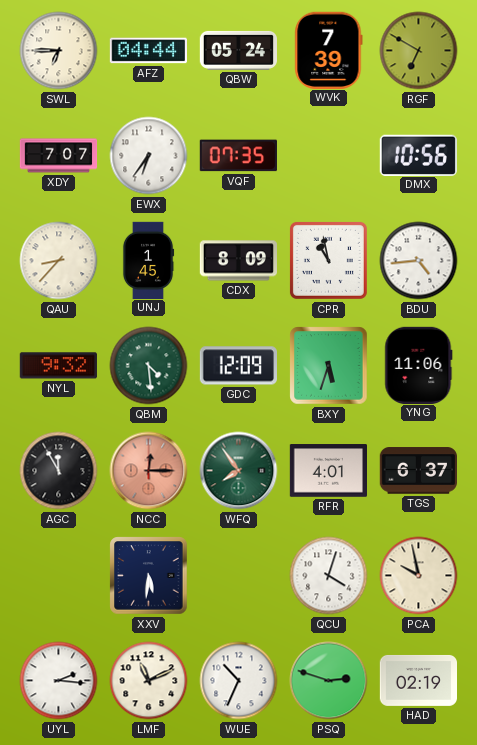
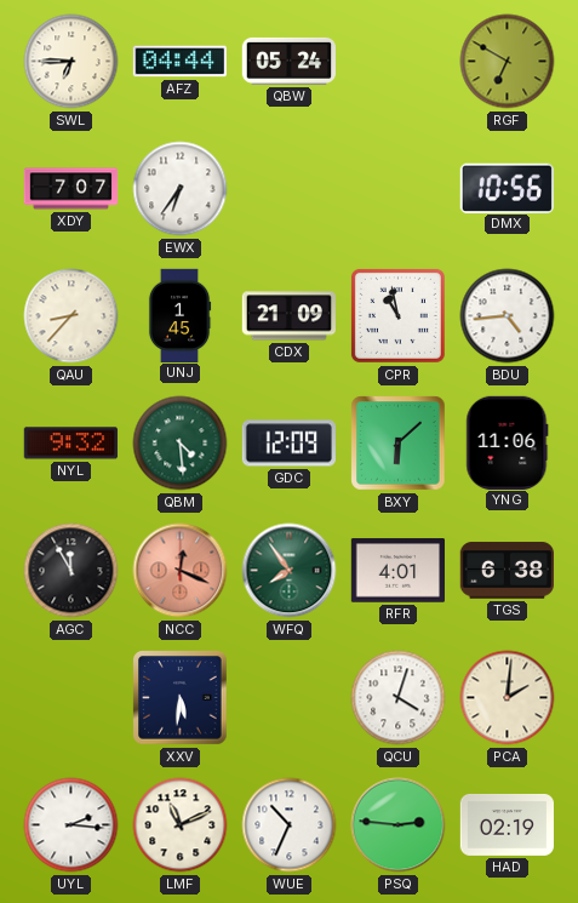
WVK: 7:39 -> none
VQF: 07:35 -> none
CDX: 8:09 -> 21:09
BXY: 5:33 -> 6:08
NCC: 12:15 -> 12:19
TGS: 6:37 -> 6:38
PCA: 9:58 -> 2:01
PSQ: 2:48 -> 2:46
